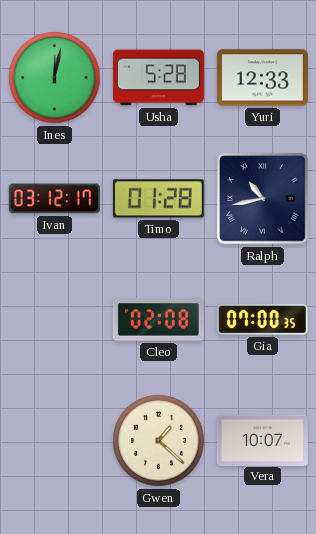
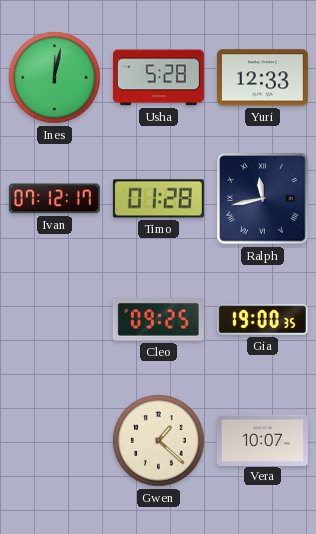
Ivan: 03:12 -> 07:12
Ralph: 10:43 -> 11:43
Cleo: 02:08 -> 09:25
Gia: 07:00 -> 19:00
